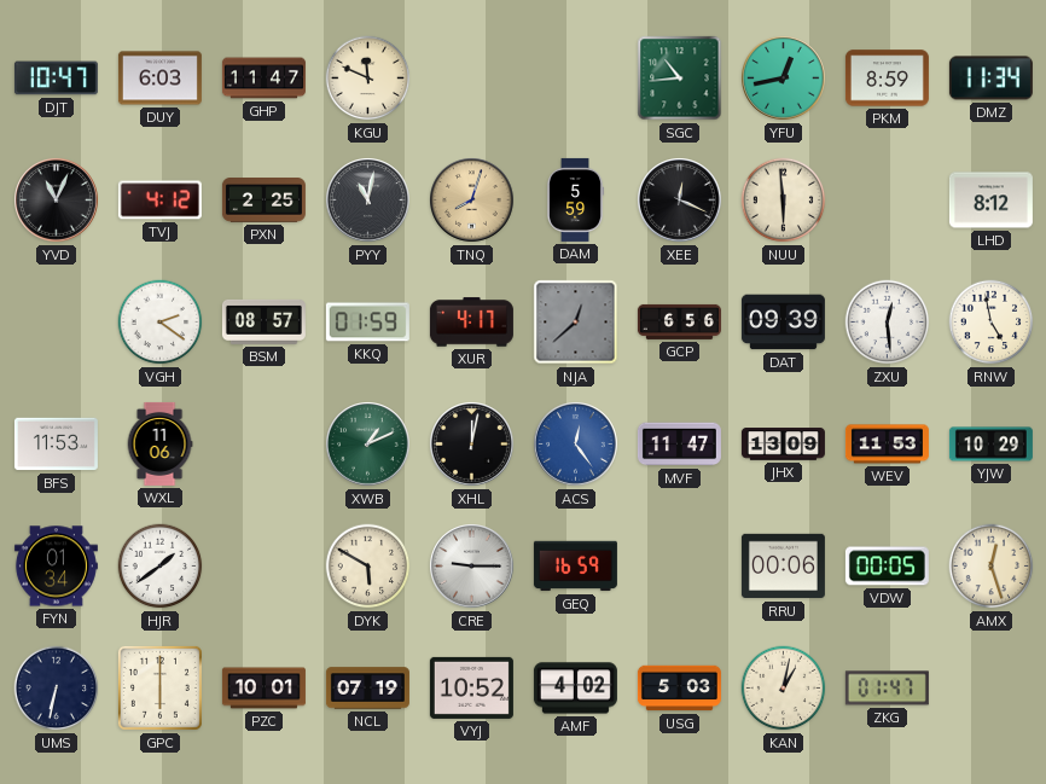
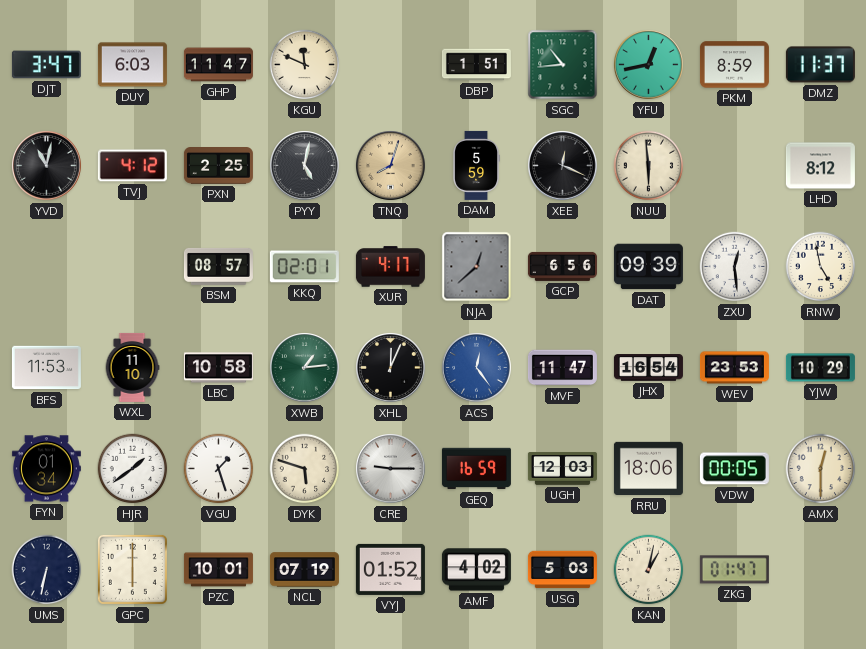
DJT: 10:47 -> 3:47
DBP: none -> 1:51
DMZ: 11:34 -> 11:37
YVD: 11:04 -> 11:02
PYY: 11:02 -> 5:02
VGH: 2:21 -> none
KKQ: 01:59 -> 02:01
WXL: 11:06 -> 11:10
LBC: none -> 10:58
XWB: 1:11 -> 1:14
XHL: 12:02 -> 12:04
JHX: 13:09 -> 16:54
WEV: 11:53 -> 23:53
VGU: none -> 1:27
DYK: 5:50 -> 5:48
UGH: none -> 12:03
RRU: 00:06 -> 18:06
AMX: 12:27 -> 12:30
VYJ: 10:52 -> 01:52
